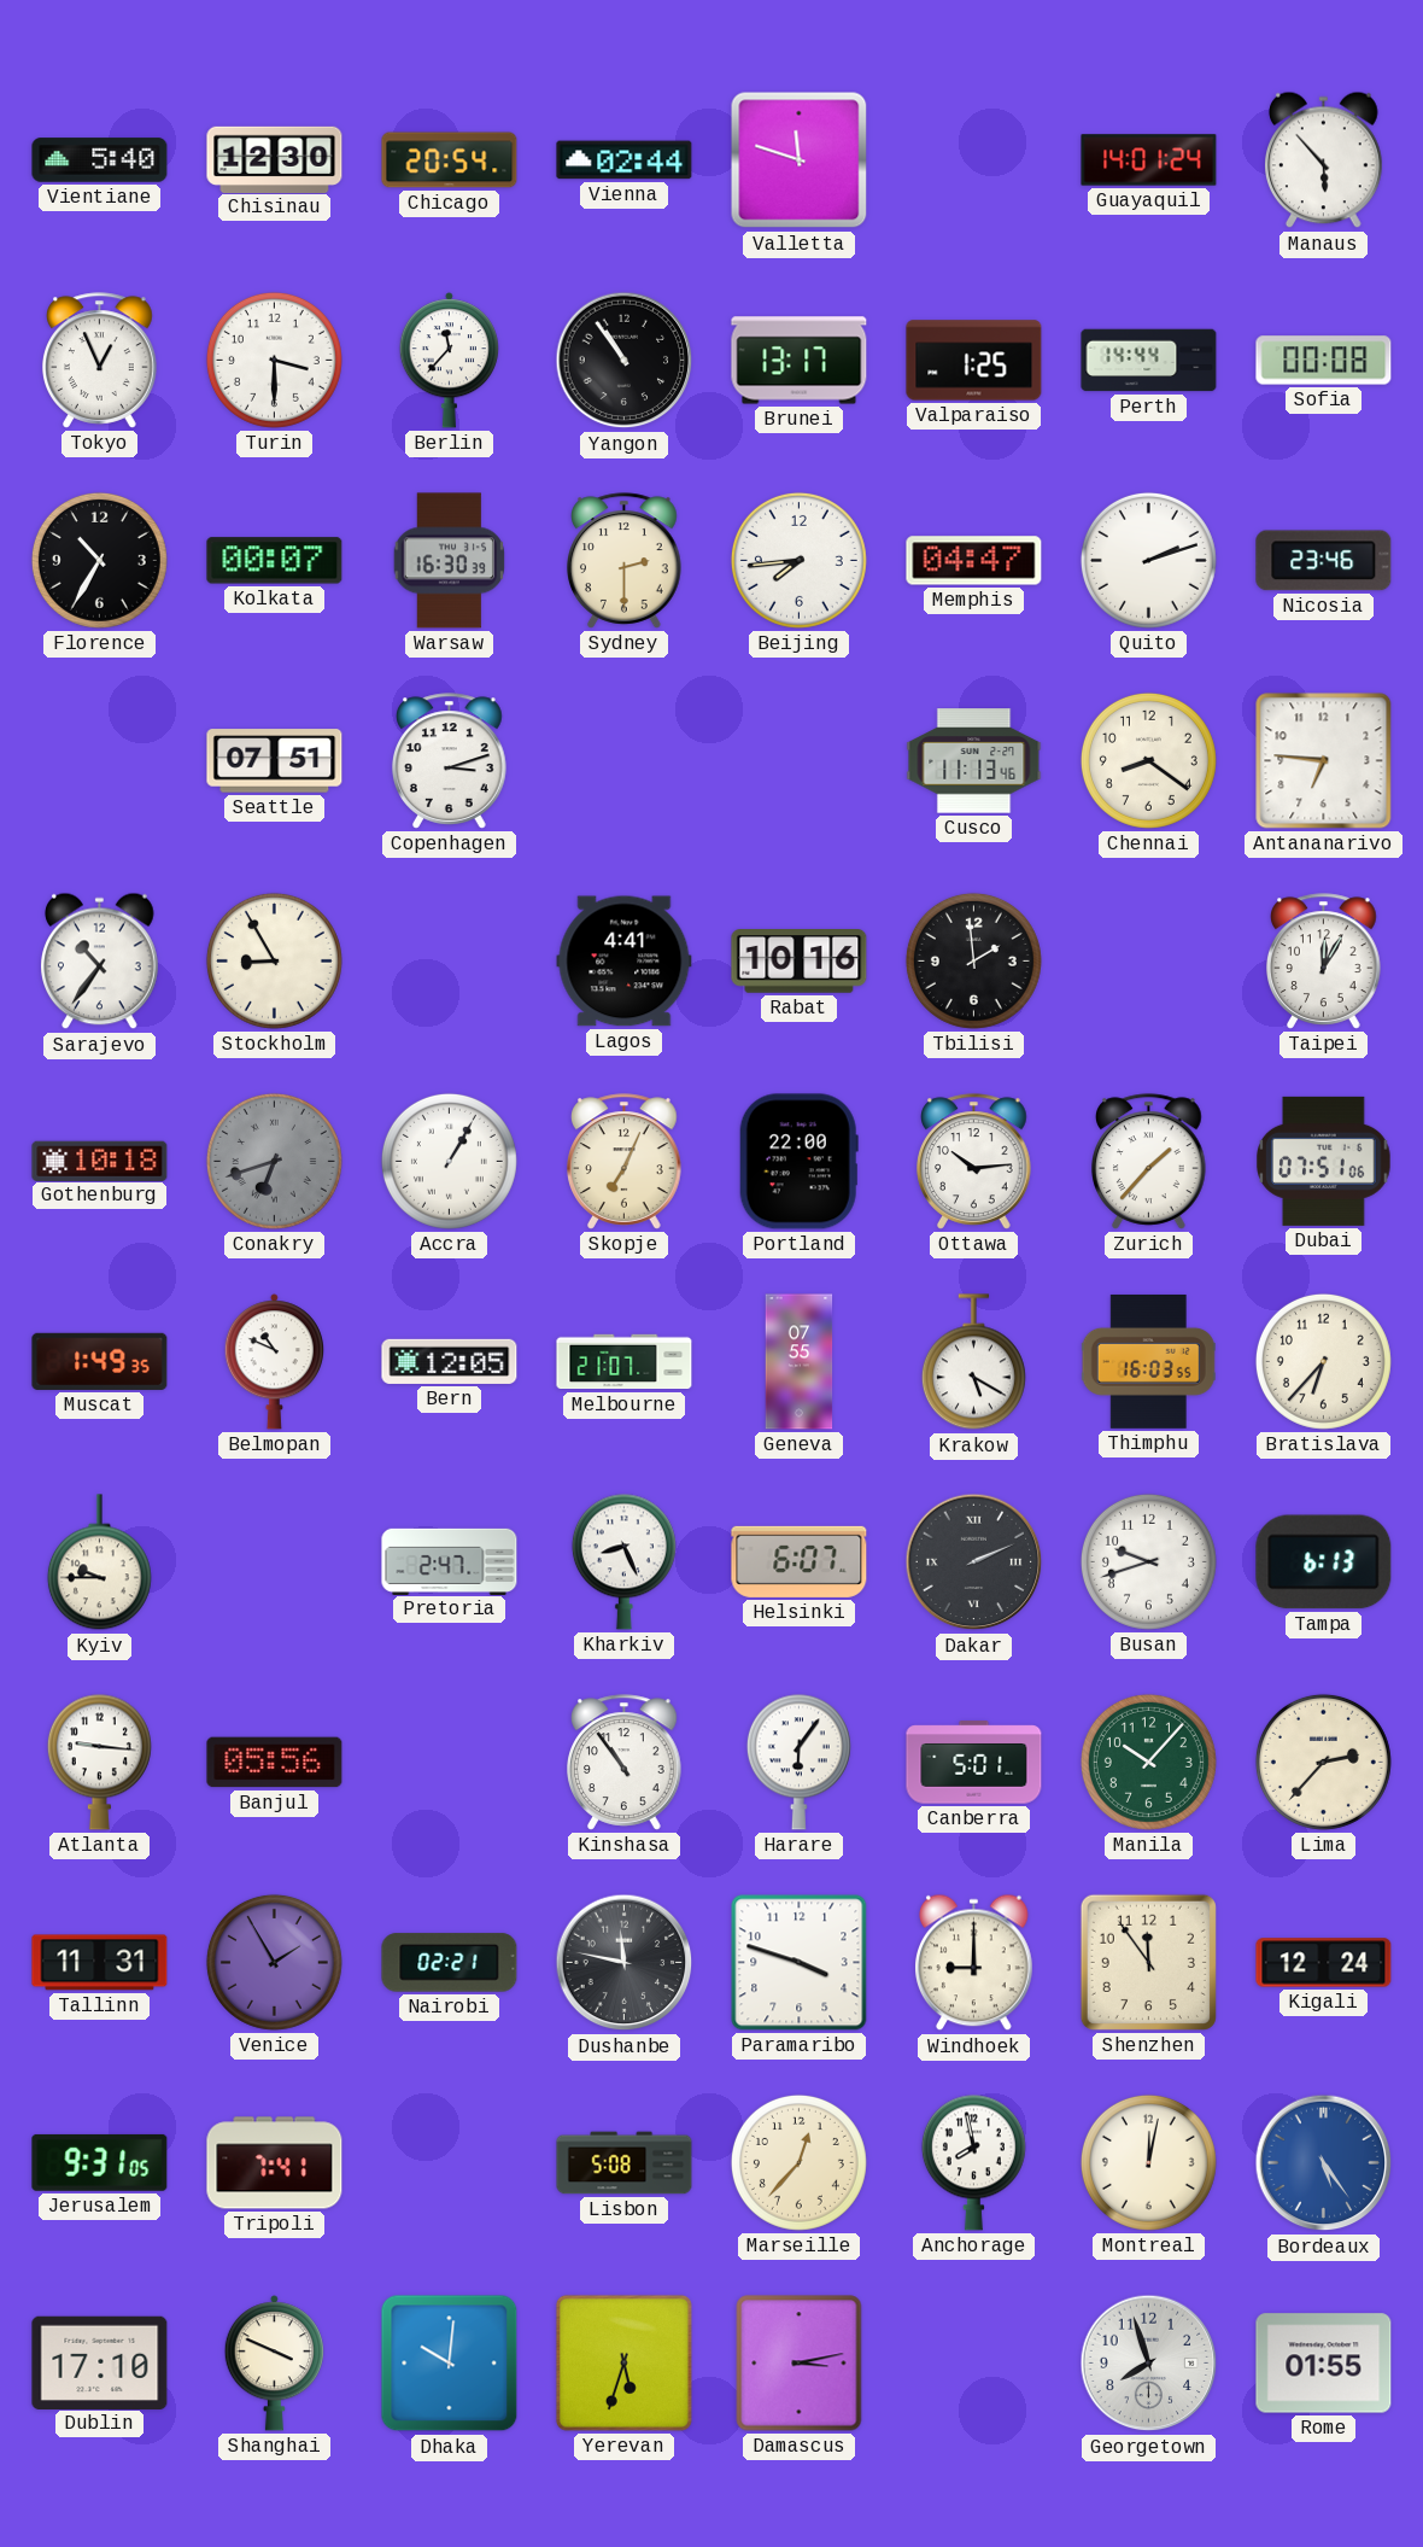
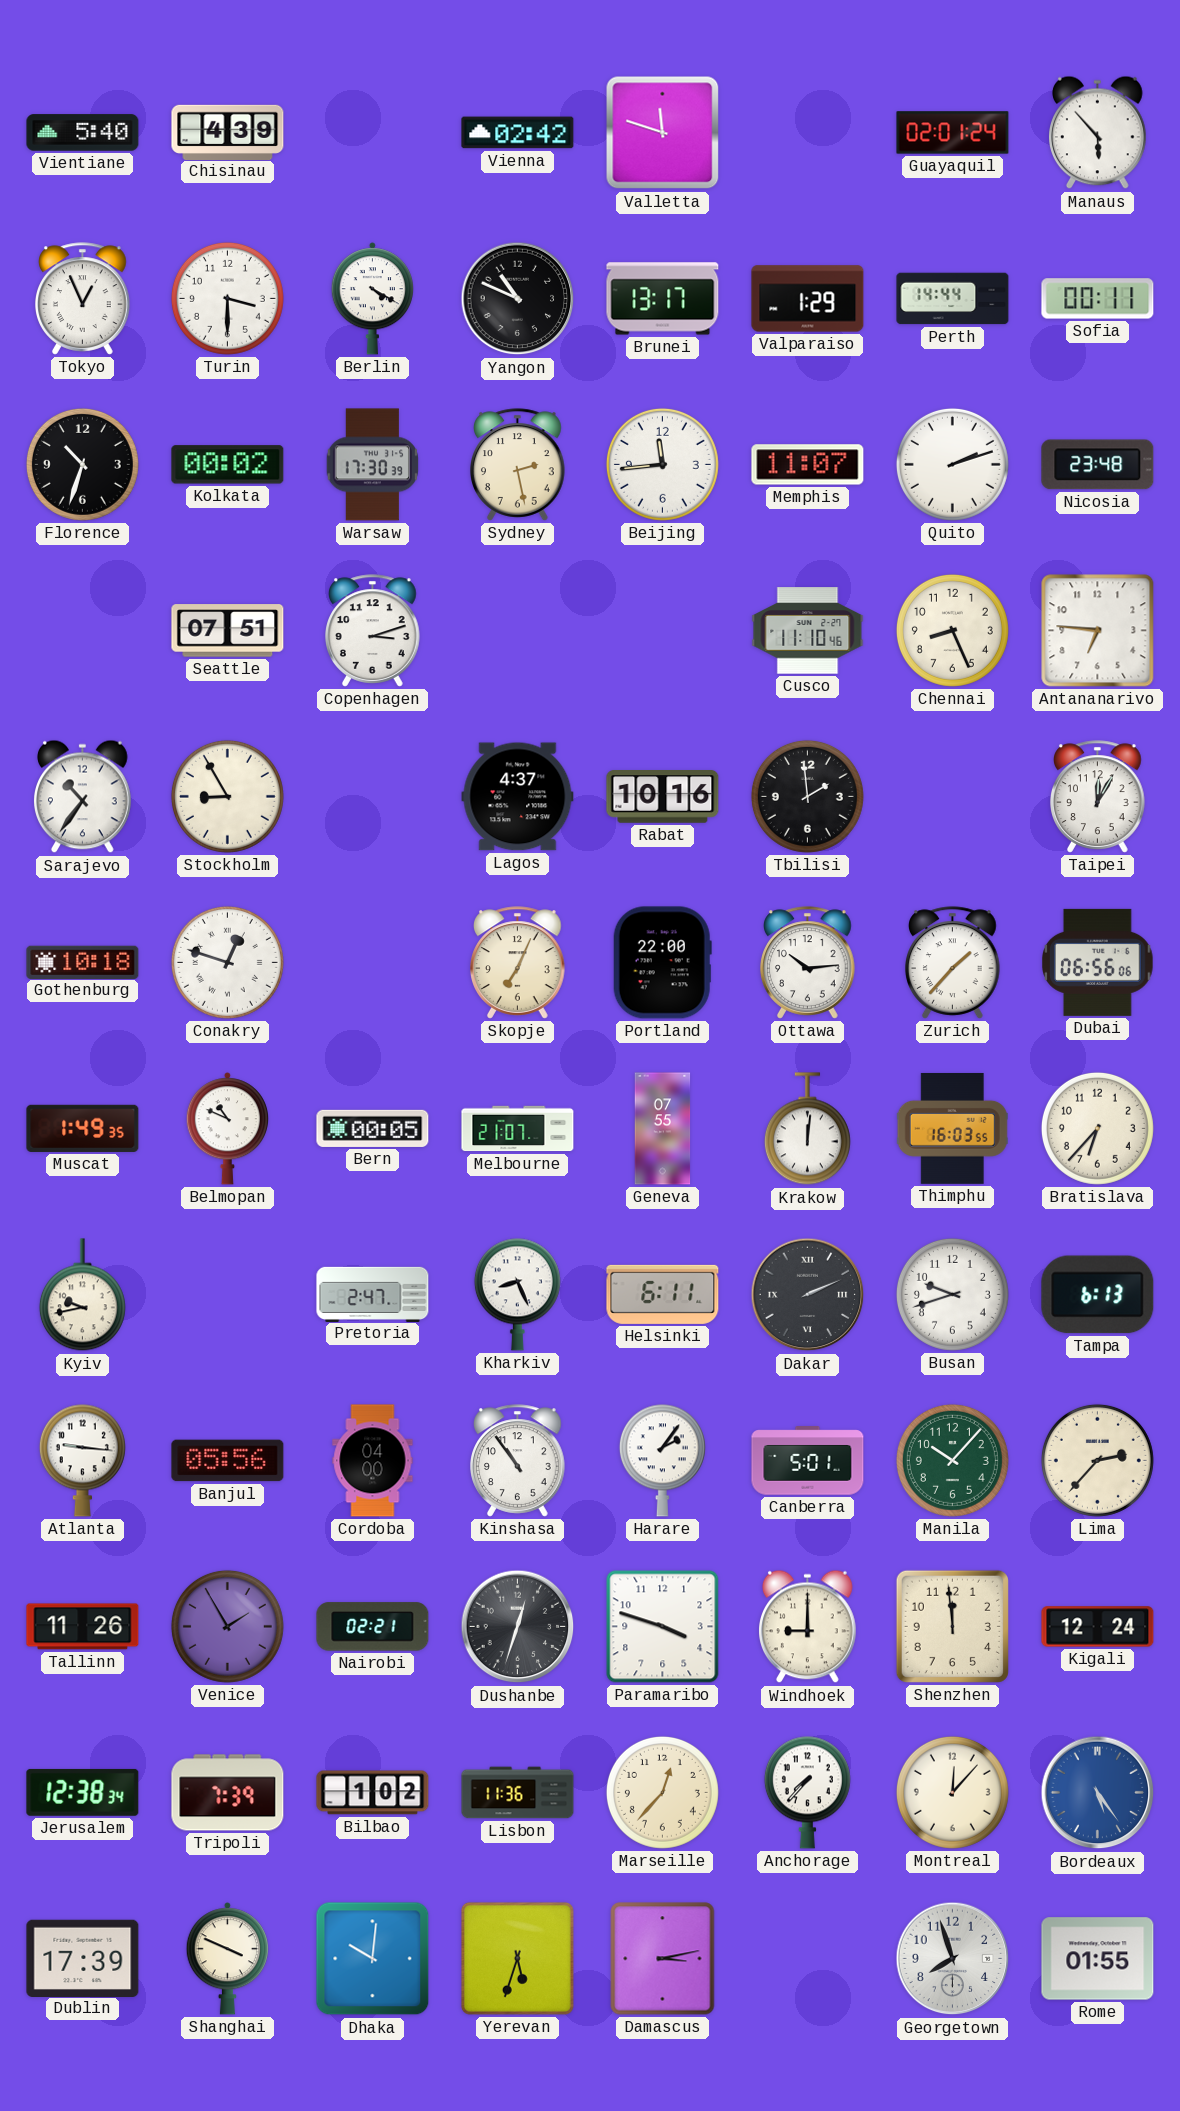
Chisinau: 12:30 -> 4:39
Chicago: 20:54 -> none
Vienna: 02:44 -> 02:42
Guayaquil: 14:01 -> 02:01
Berlin: 11:37 -> 4:20
Yangon: 10:54 -> 10:49
Valparaiso: 1:25 -> 1:29
Sofia: 00:08 -> 00:11
Florence: 10:35 -> 10:33
Kolkata: 00:07 -> 00:02
Warsaw: 16:30 -> 17:30
Sydney: 2:30 -> 2:28
Beijing: 7:44 -> 11:44
Memphis: 04:47 -> 11:07
Nicosia: 23:46 -> 23:48
Cusco: 11:13 -> 11:10
Chennai: 8:21 -> 8:26
Lagos: 4:41 -> 4:37
Conakry: 6:42 -> 12:48
Conakry dial: grey -> white
Accra: 1:05 -> none
Dubai: 07:51 -> 06:56
Bern: 12:05 -> 00:05
Krakow: 5:20 -> 12:01
Kyiv: 9:45 -> 9:43
Helsinki: 6:07 -> 6:11
Cordoba: none -> 04:00
Harare: 6:06 -> 2:06
Tallinn: 11:31 -> 11:26
Dushanbe: 11:47 -> 12:33
Shenzhen: 11:54 -> 11:59
Jerusalem: 9:31 -> 12:38
Tripoli: 7:41 -> 7:39
Bilbao: none -> 1:02
Lisbon: 5:08 -> 11:36
Anchorage: 7:58 -> 7:37
Montreal: 12:02 -> 12:07
Dublin: 17:10 -> 17:39
